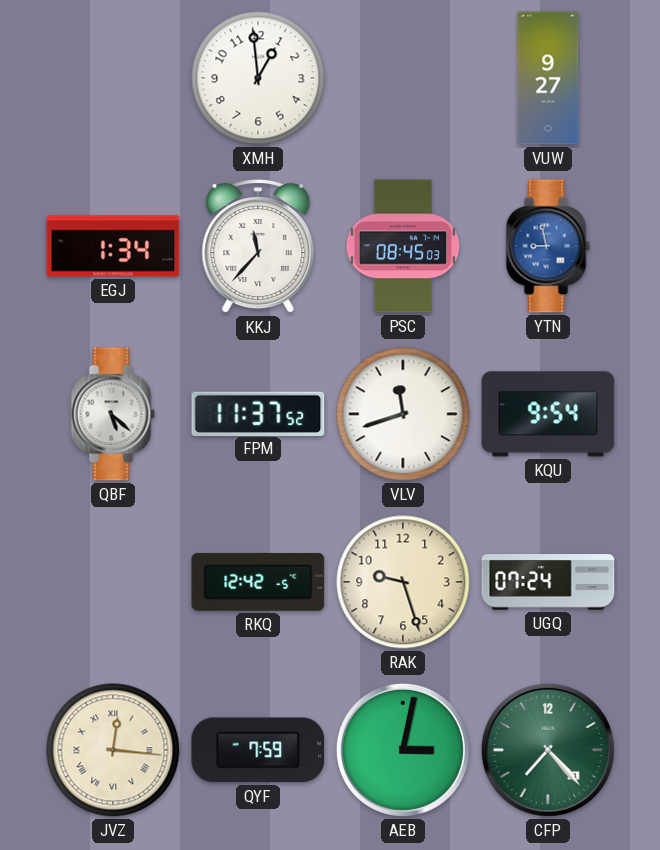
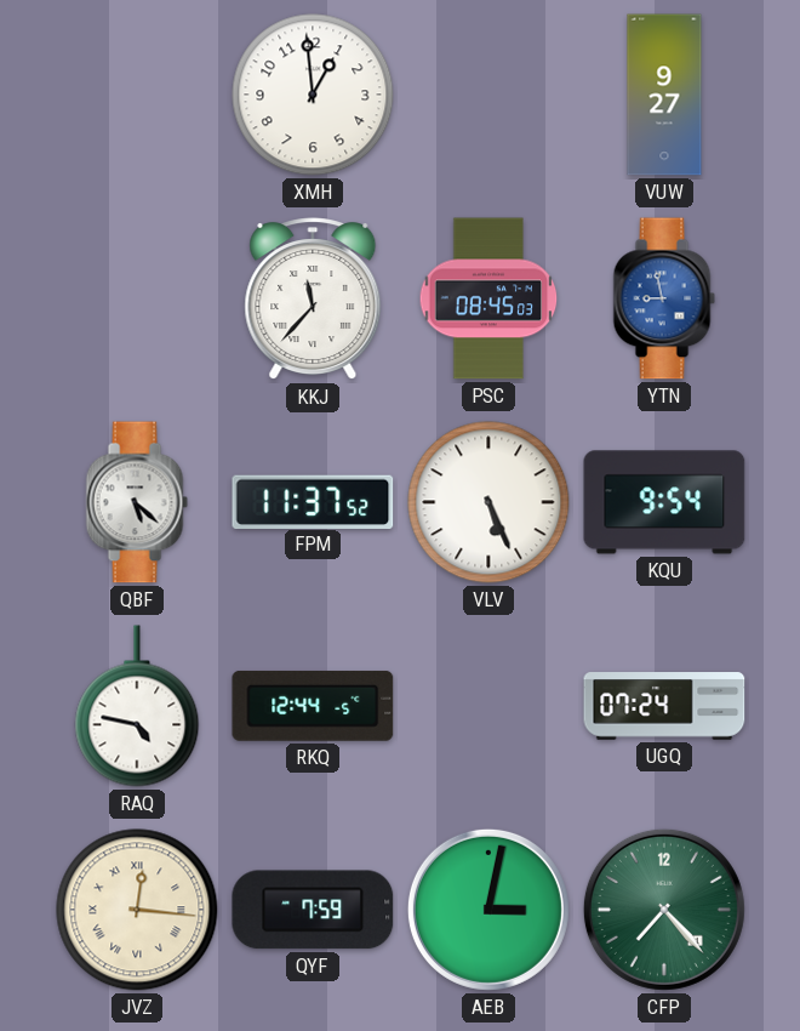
EGJ: 1:34 -> none
VLV: 11:42 -> 5:26
RAQ: none -> 4:47
RKQ: 12:42 -> 12:44
RAK: 9:27 -> none
